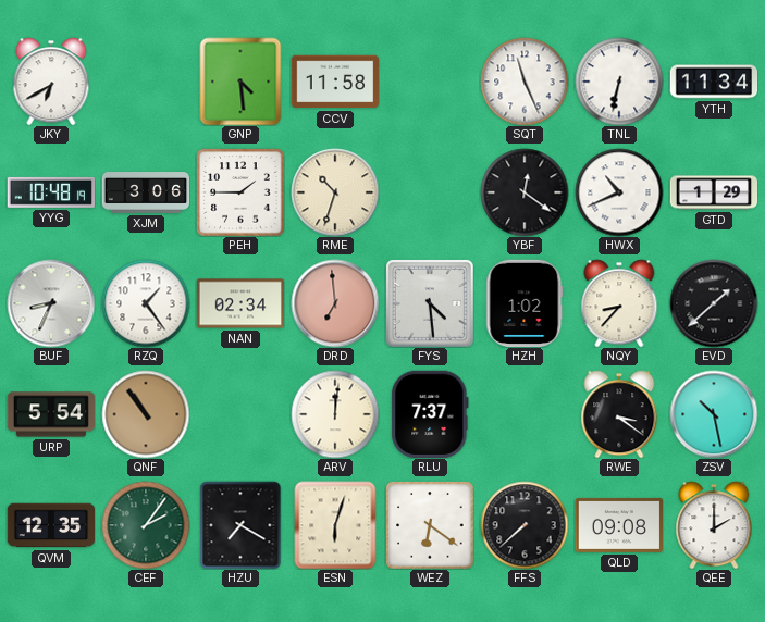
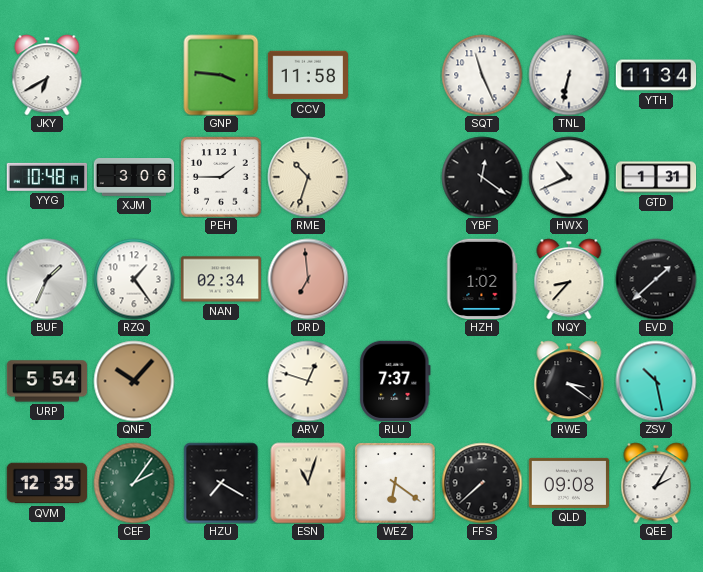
GNP: 4:29 -> 3:46
GTD: 1:29 -> 1:31
BUF: 8:34 -> 1:34
FYS: 4:29 -> none
QNF: 10:54 -> 10:07
ARV: 12:01 -> 12:48
ESN: 6:03 -> 11:03
QEE: 2:00 -> 2:05
